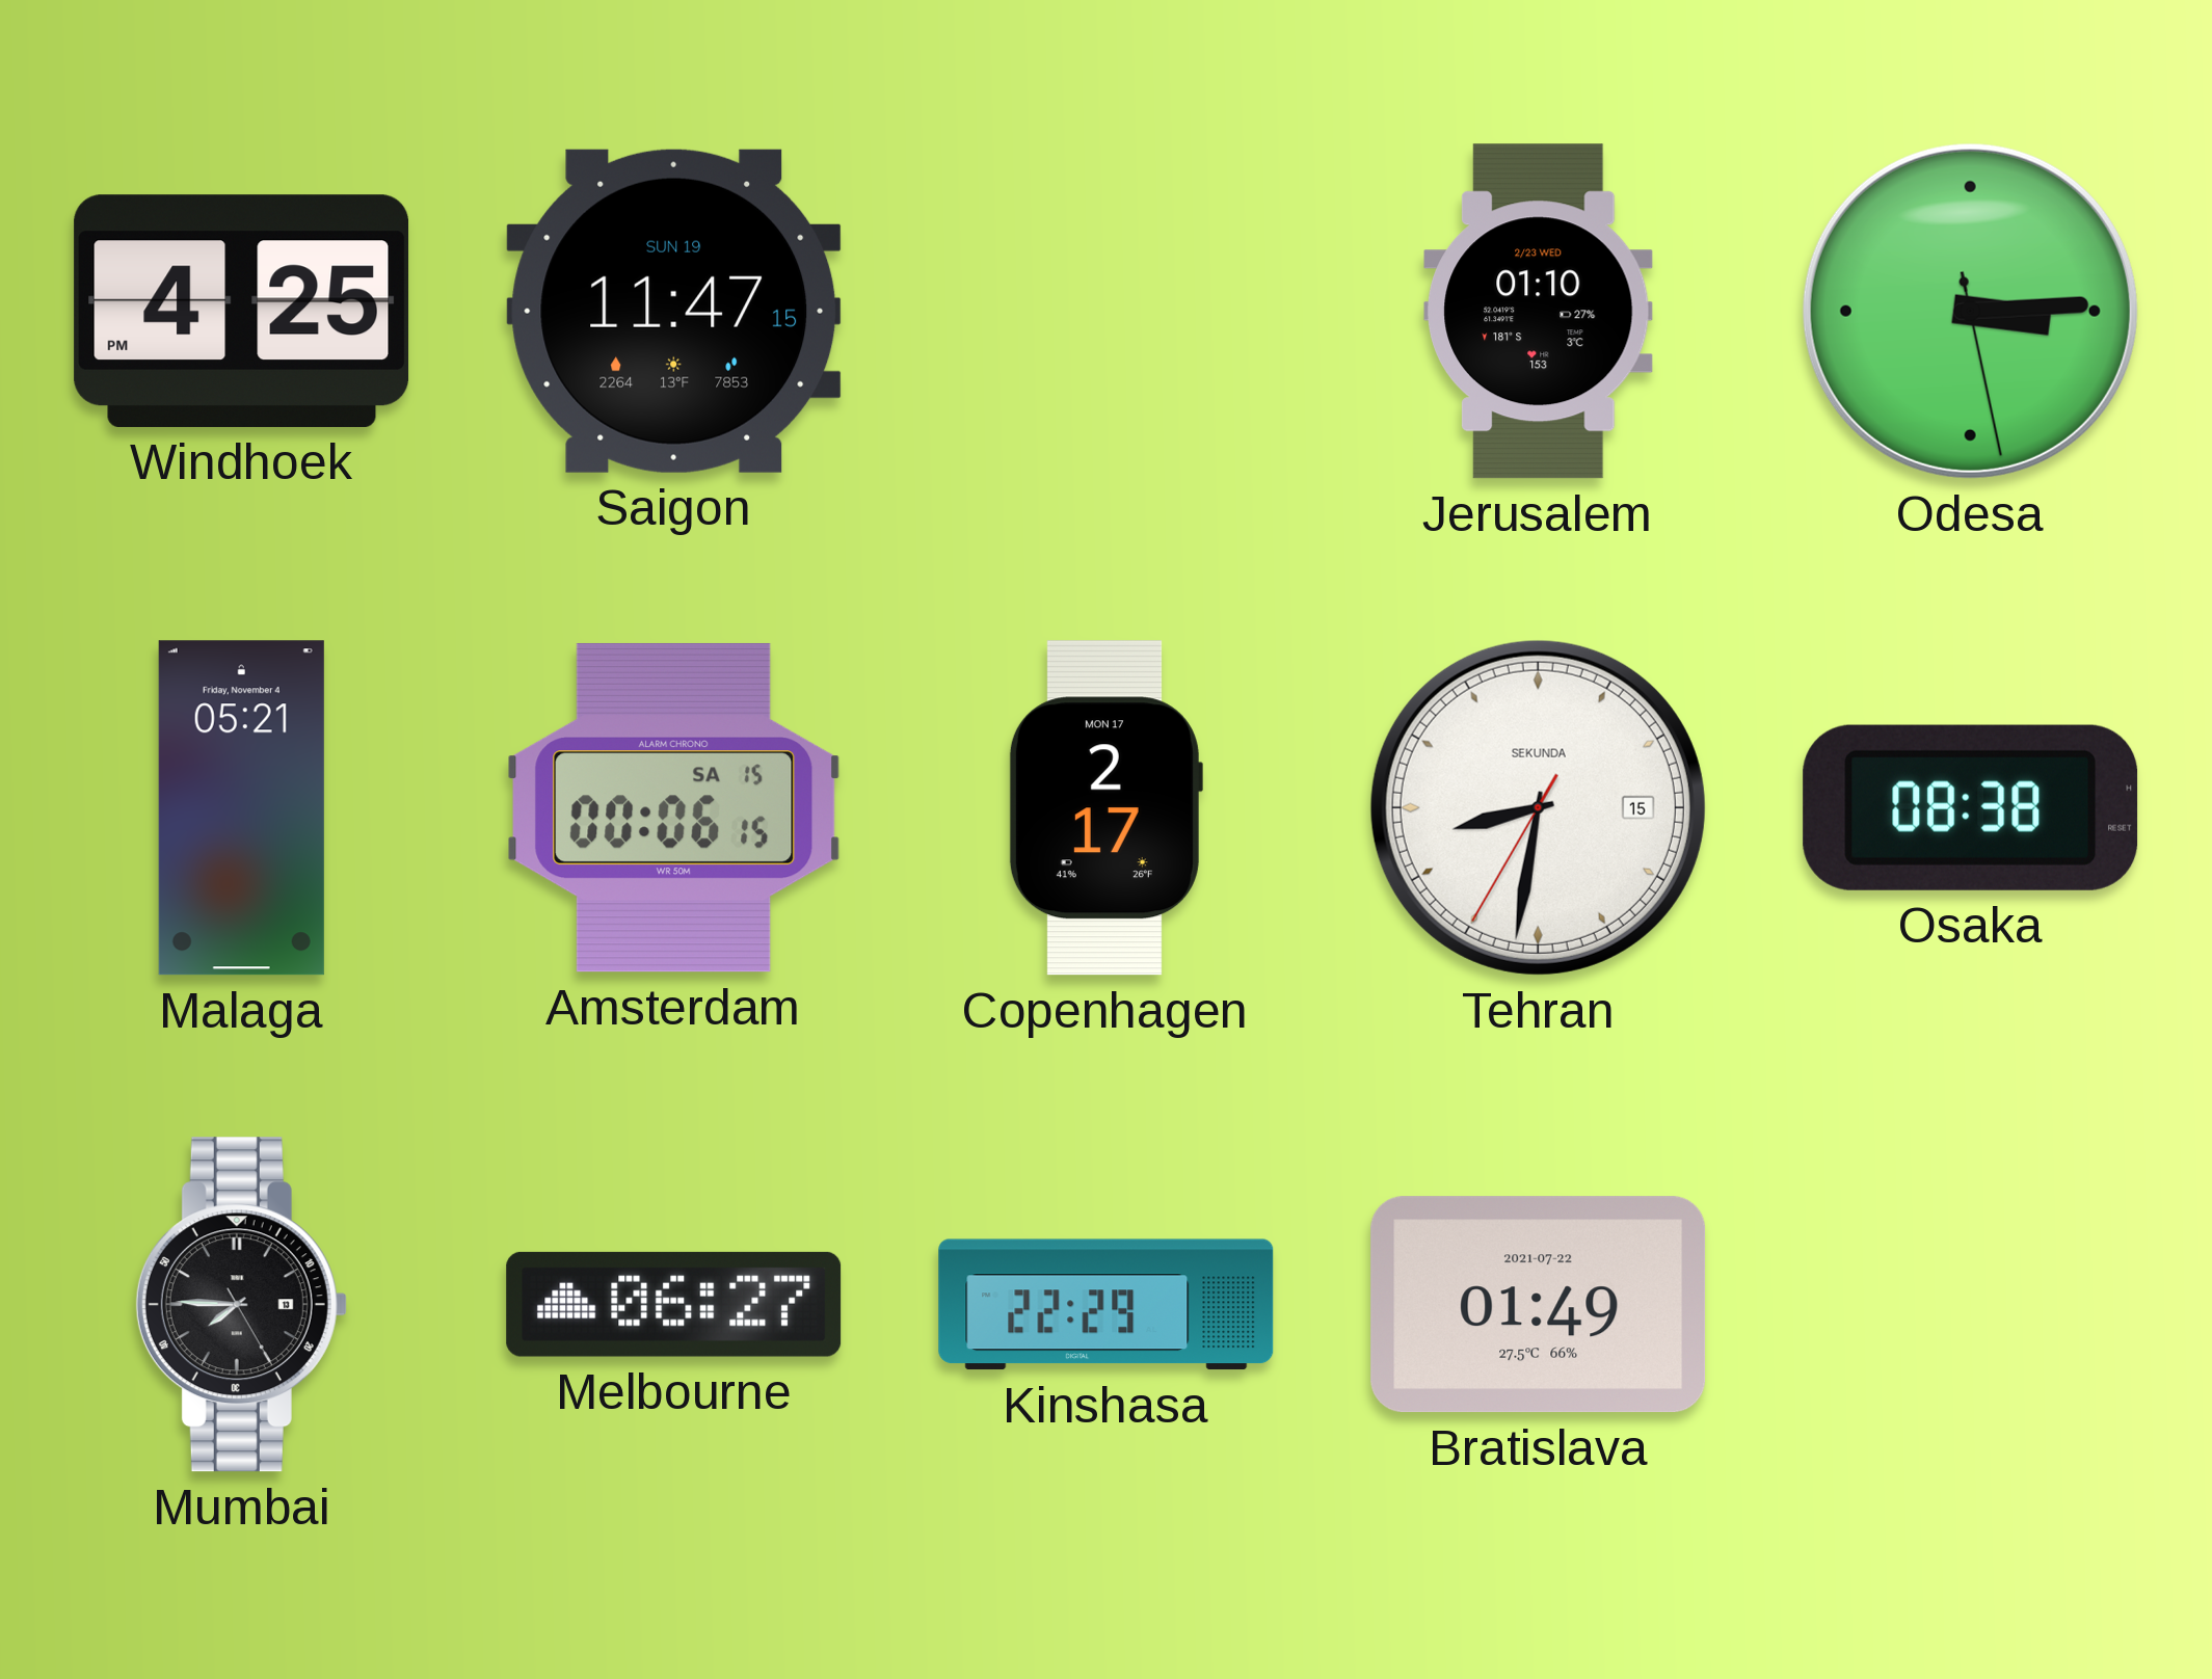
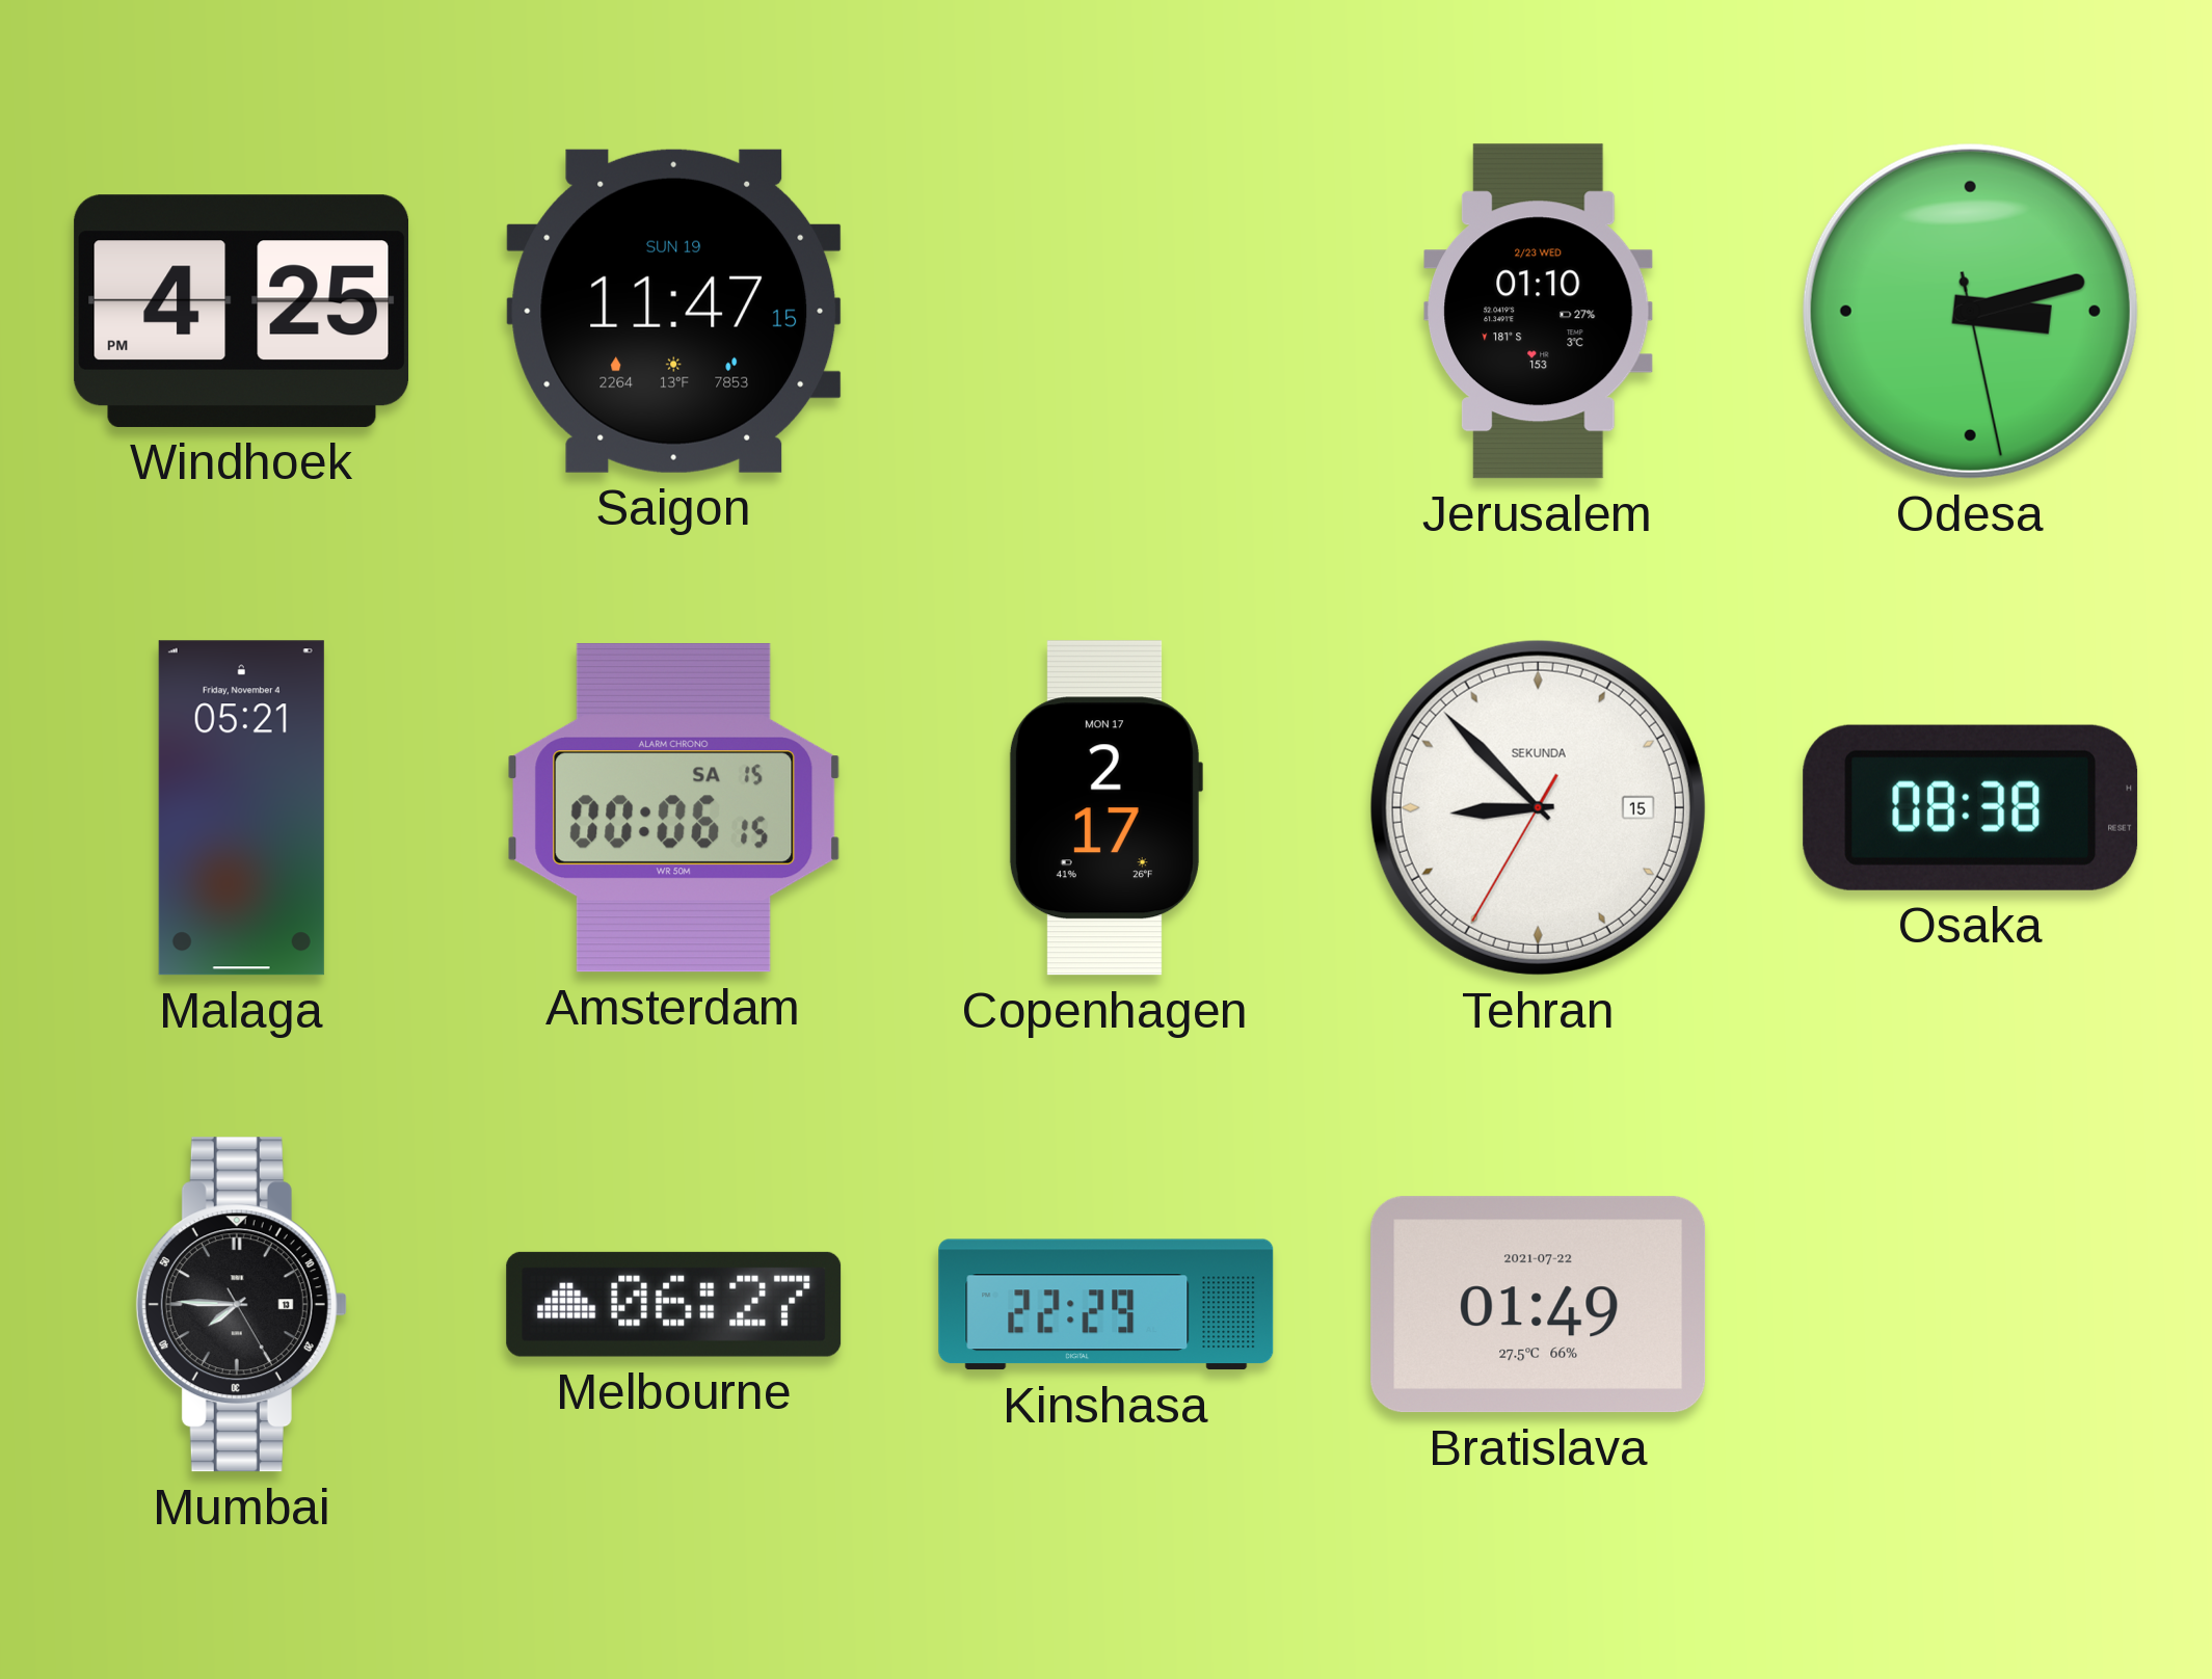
Odesa: 3:14 -> 3:12
Tehran: 8:31 -> 8:52
